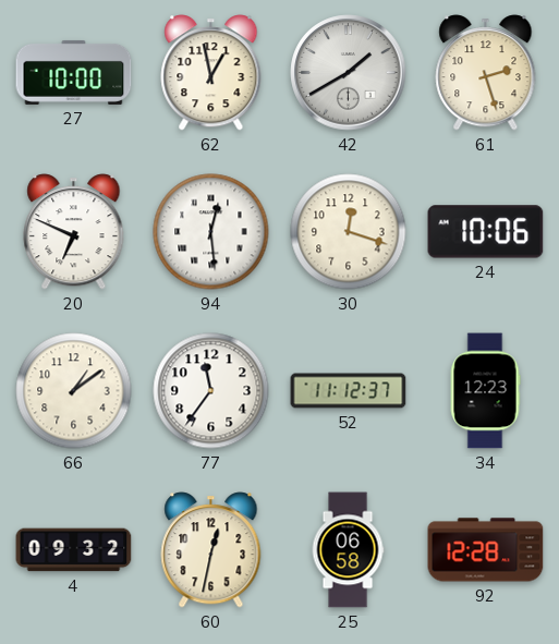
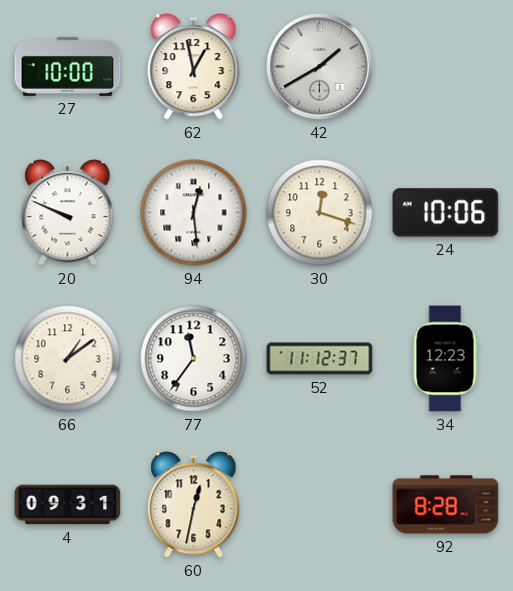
61: 2:27 -> none
20: 6:49 -> 9:49
4: 09:32 -> 09:31
25: 06:58 -> none
92: 12:28 -> 8:28
